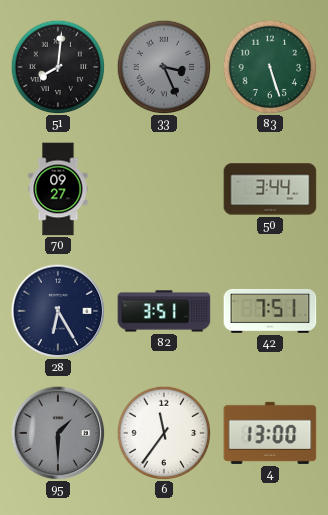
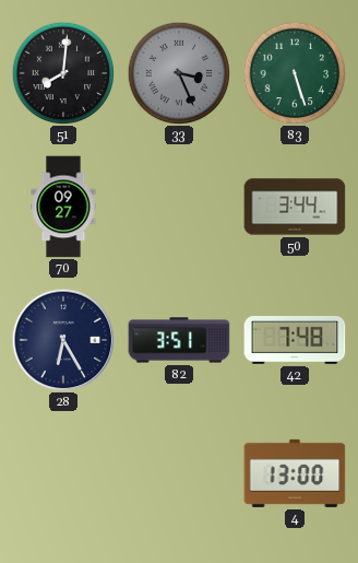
42: 7:51 -> 7:48
95: 1:30 -> none
6: 11:36 -> none
